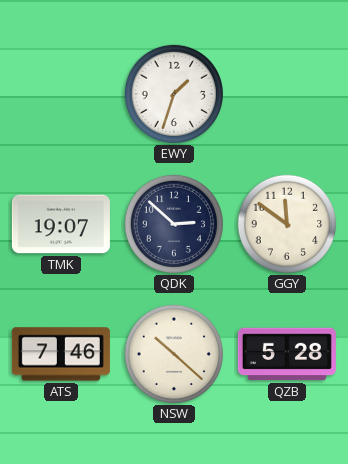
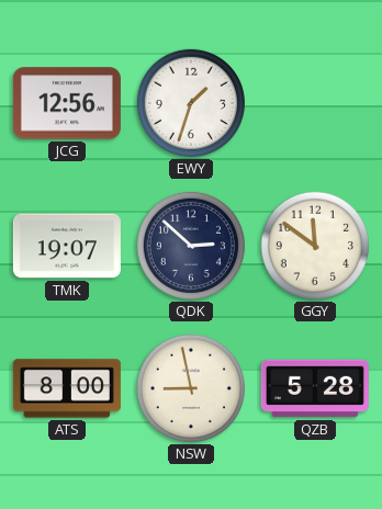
JCG: none -> 12:56
ATS: 7:46 -> 8:00
NSW: 10:22 -> 8:58
